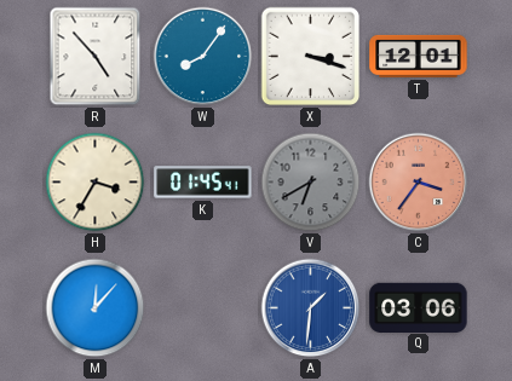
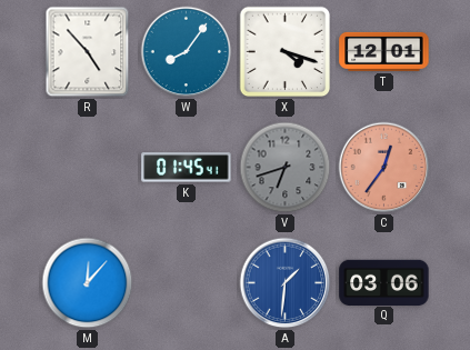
X: 3:18 -> 4:18
H: 3:35 -> none
V: 6:40 -> 6:42
C: 3:36 -> 12:36
